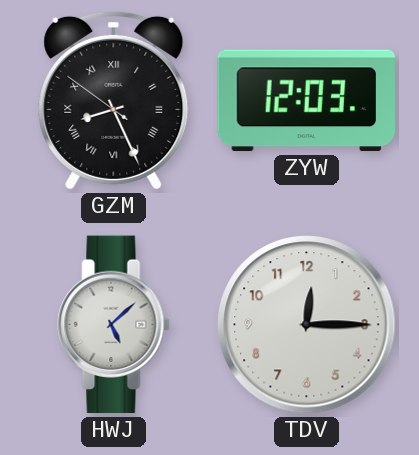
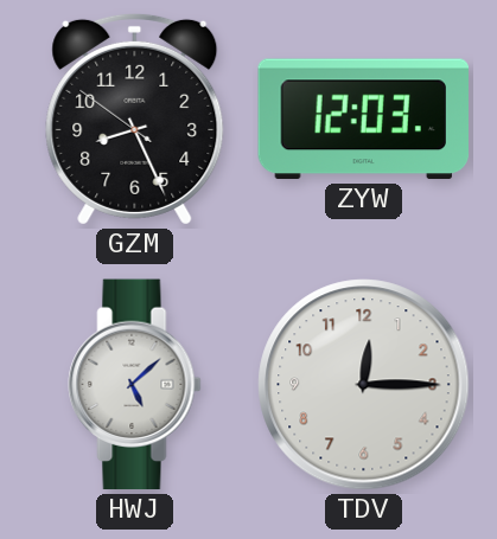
GZM numerals: Roman -> Arabic
